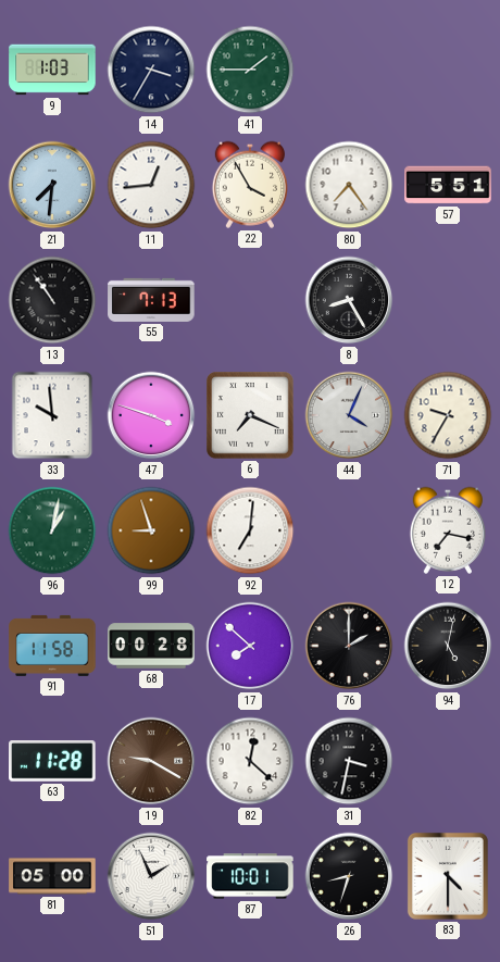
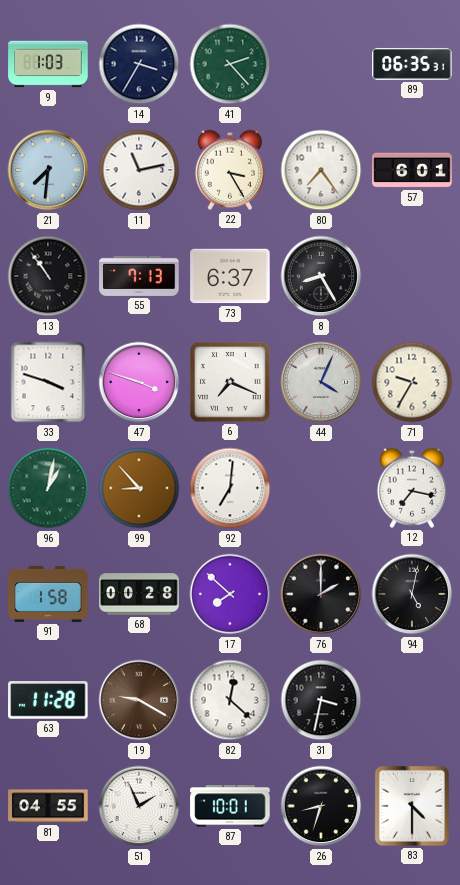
41: 1:45 -> 2:23
89: none -> 06:35
11: 12:44 -> 11:13
22: 3:55 -> 3:25
57: 5:51 -> 6:01
73: none -> 6:37
33: 9:59 -> 3:48
99: 8:57 -> 8:53
91: 11:58 -> 1:58
81: 05:00 -> 04:55
